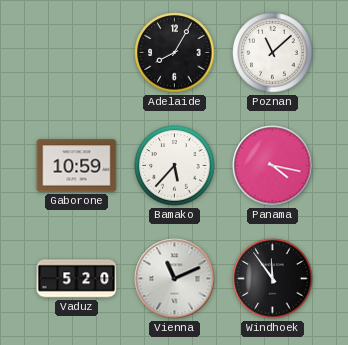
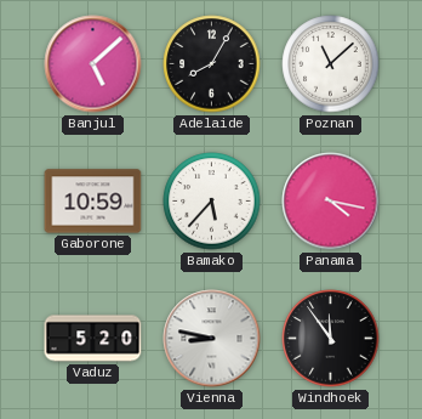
Banjul: none -> 5:08
Vienna: 11:11 -> 8:47
